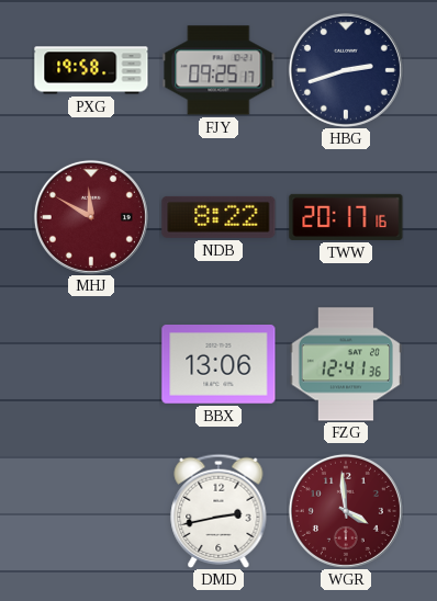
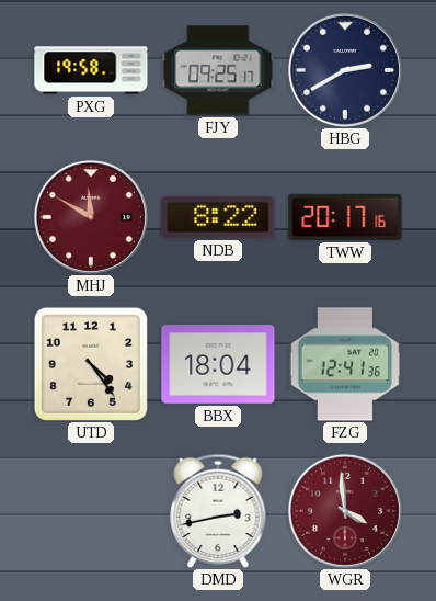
HBG: 2:42 -> 2:40
UTD: none -> 4:24
BBX: 13:06 -> 18:04
